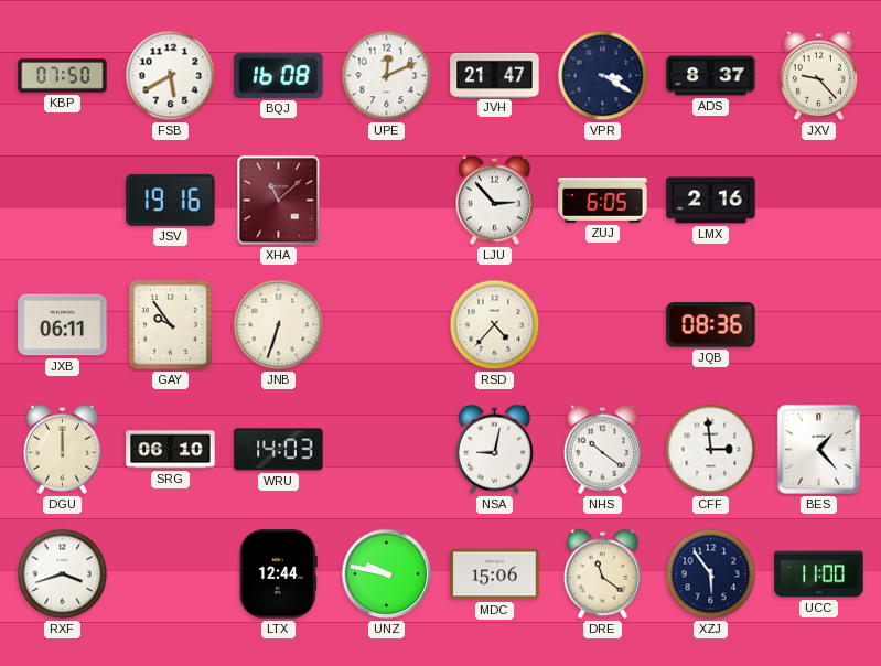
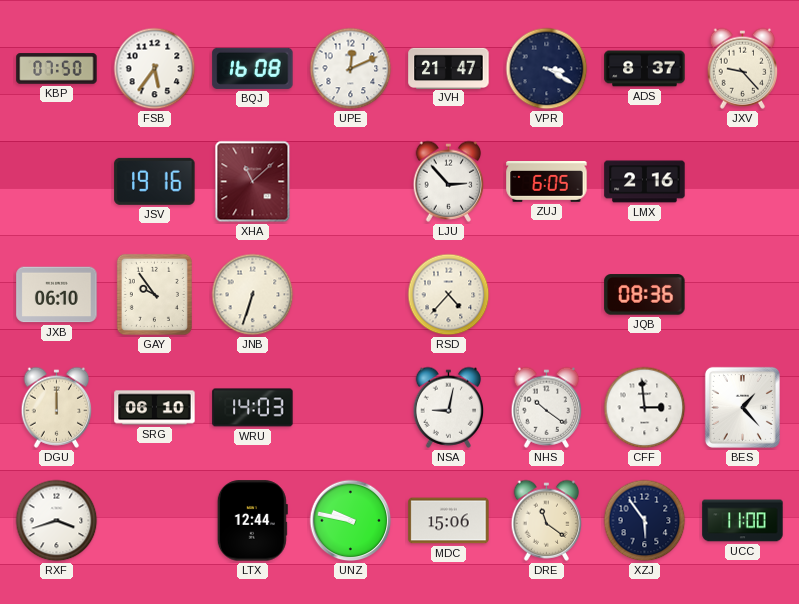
FSB: 5:40 -> 5:36
JXB: 06:11 -> 06:10
